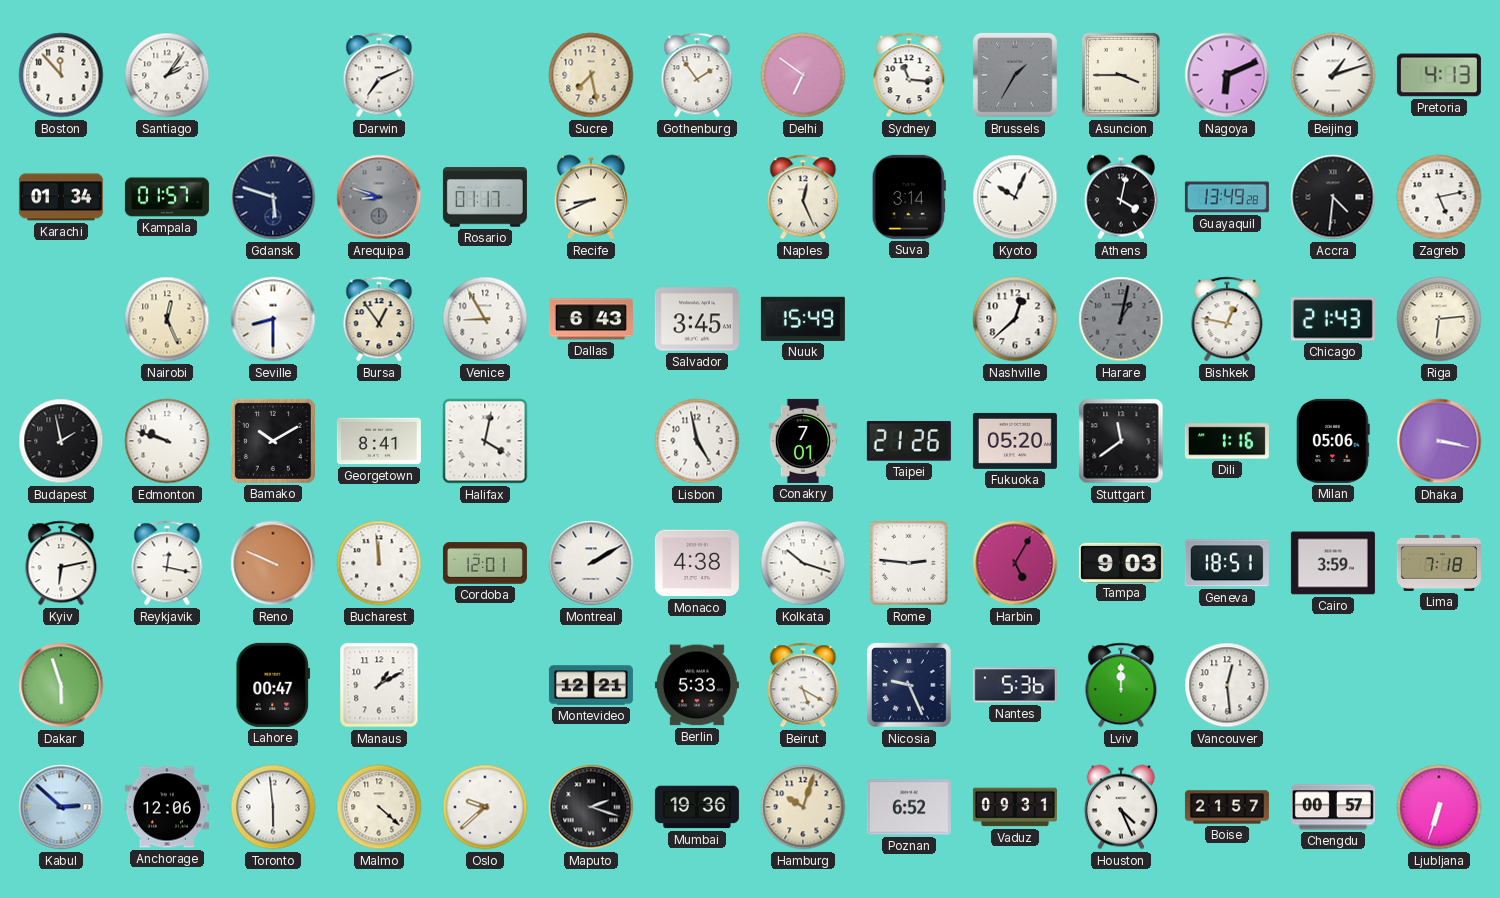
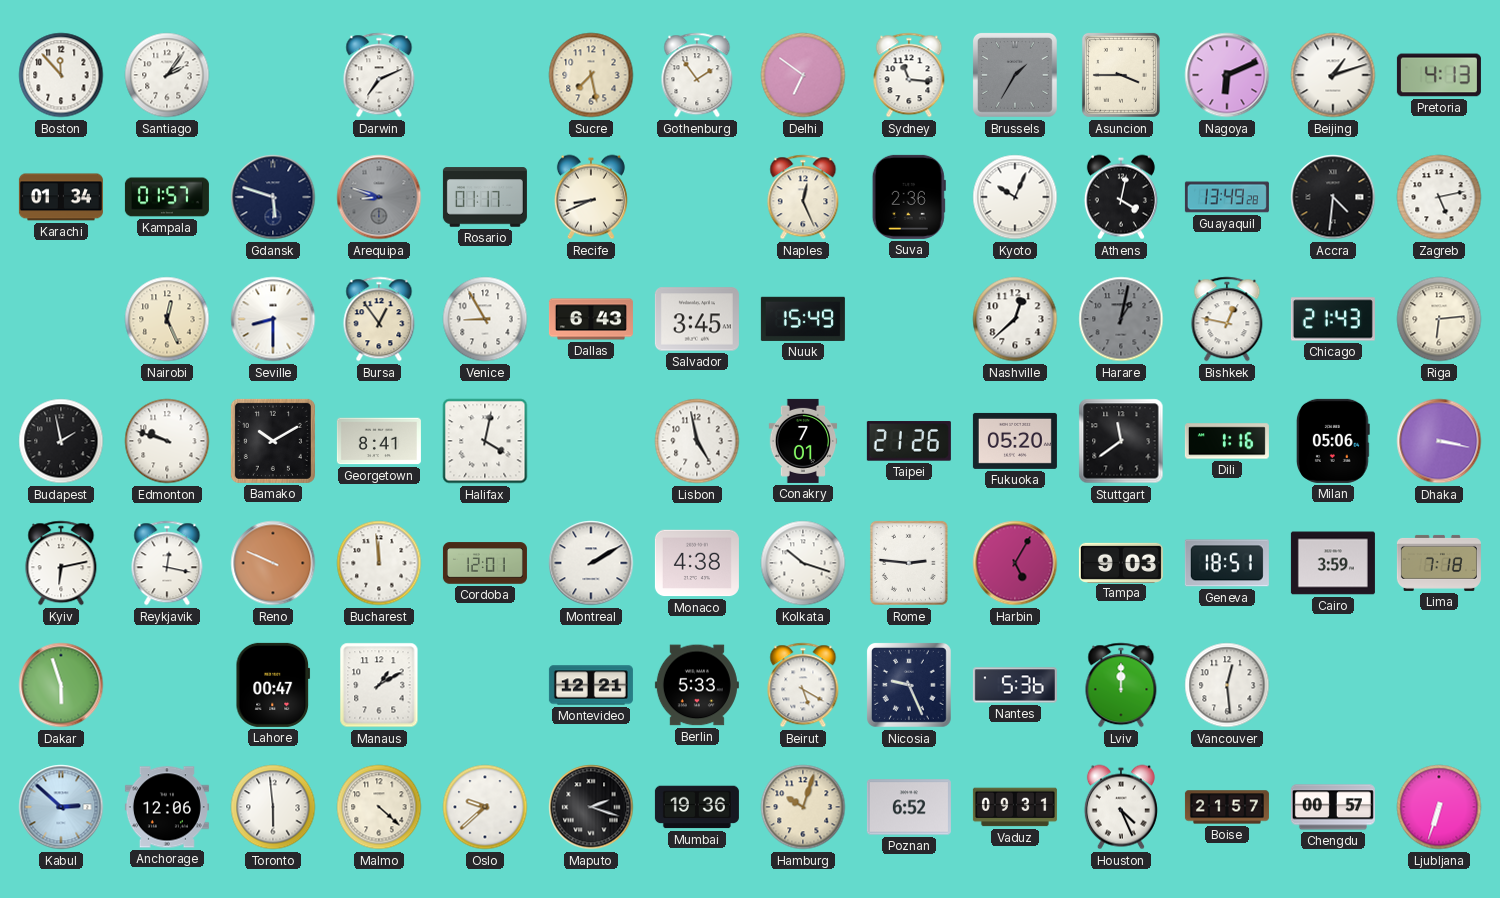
Suva: 3:14 -> 2:36
